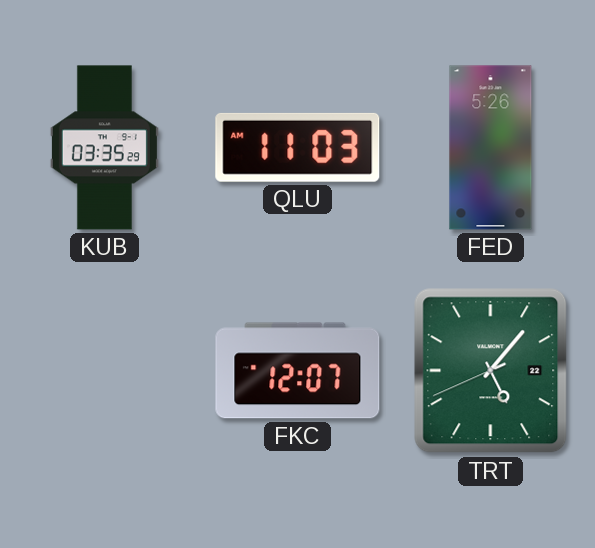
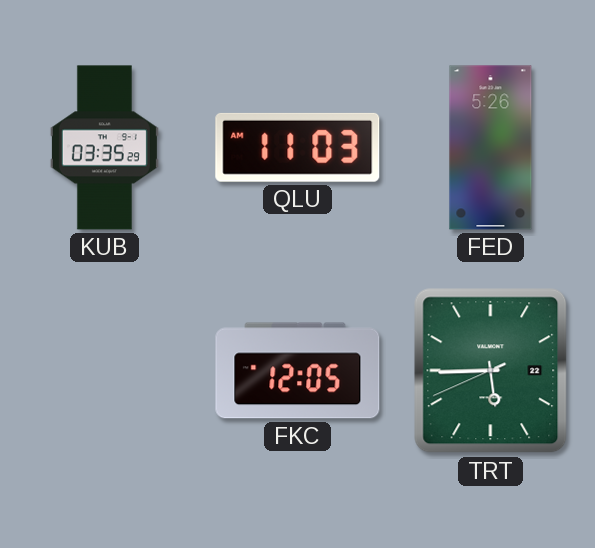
FKC: 12:07 -> 12:05
TRT: 5:06 -> 5:44
